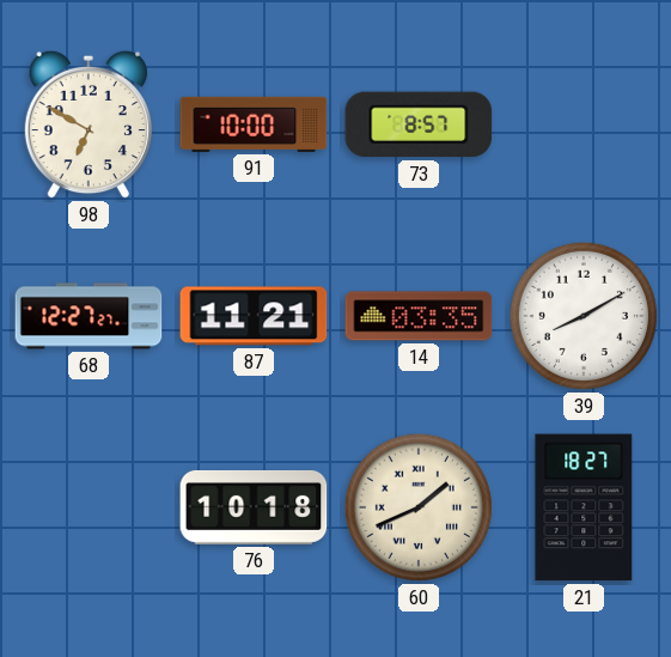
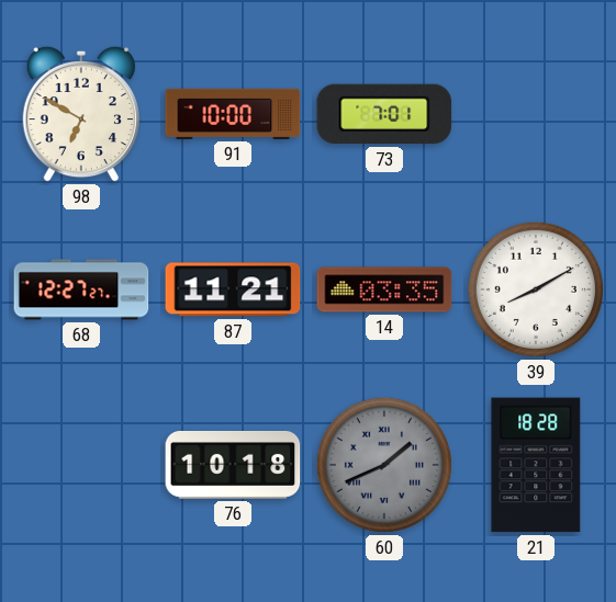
73: 8:57 -> 7:01
60 dial: cream -> grey
21: 18:27 -> 18:28
